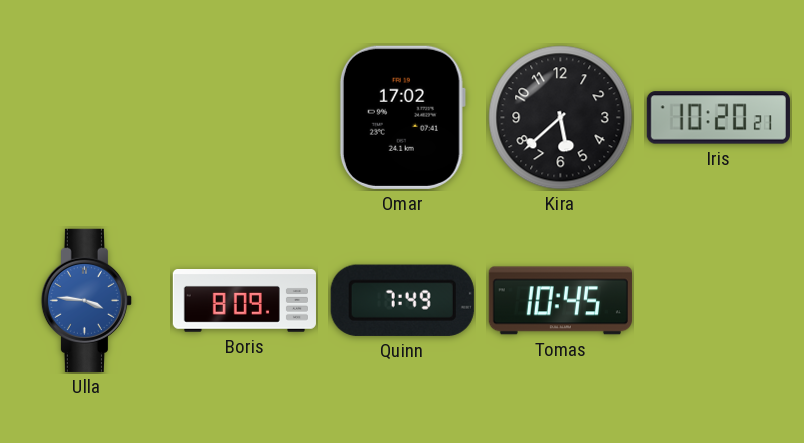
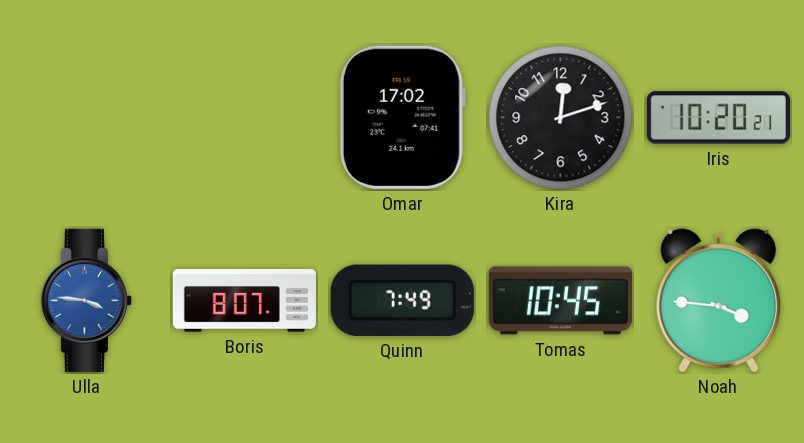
Kira: 5:38 -> 12:12
Boris: 8:09 -> 8:07
Noah: none -> 3:46
